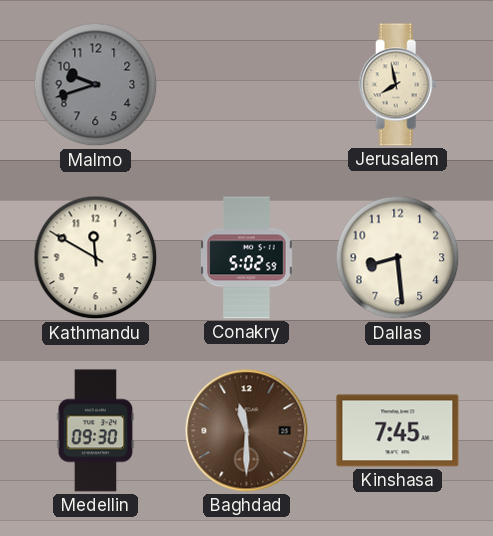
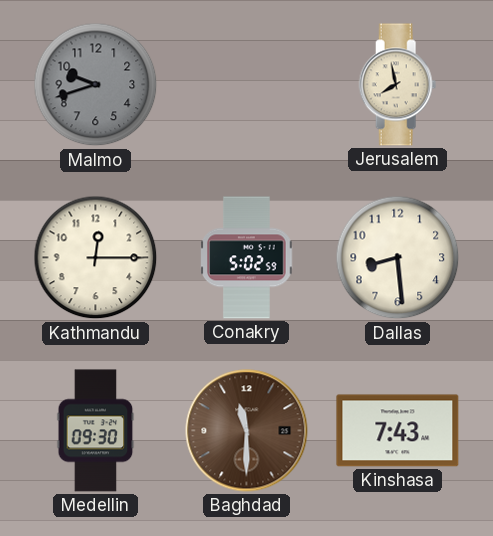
Kathmandu: 11:50 -> 12:15
Kinshasa: 7:45 -> 7:43
